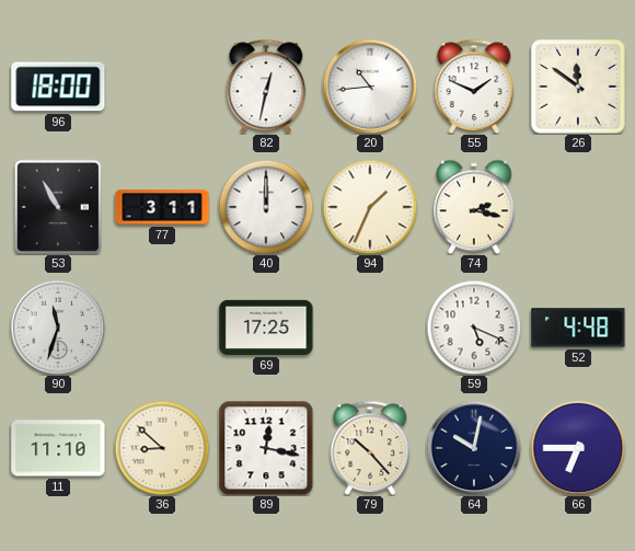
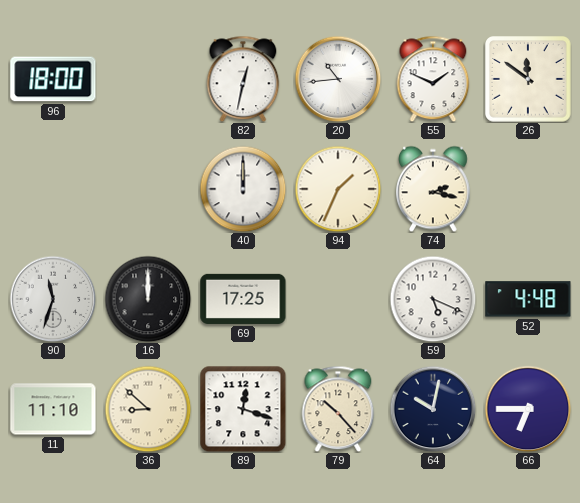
53: 10:55 -> none
77: 3:11 -> none
16: none -> 12:00
89: 12:17 -> 12:18
